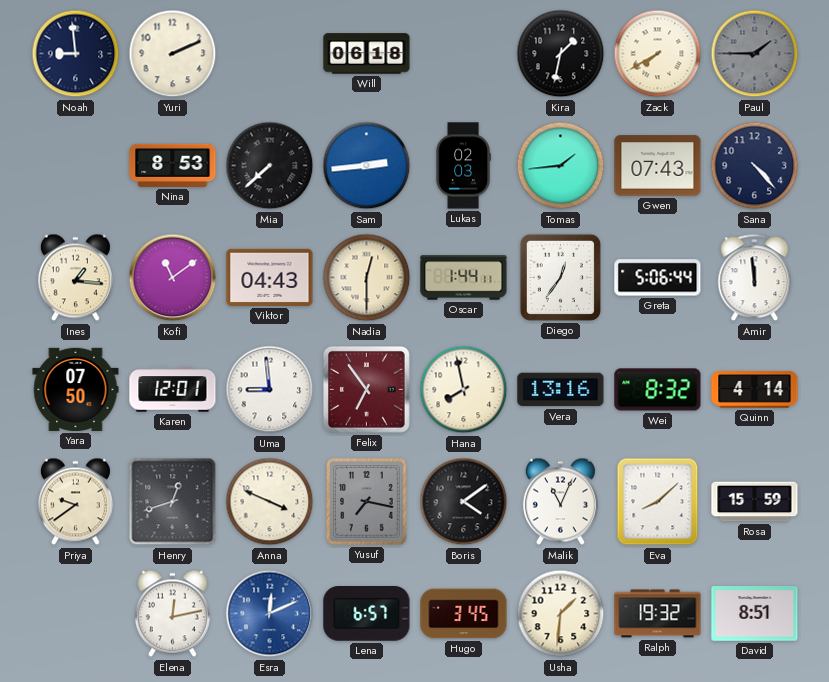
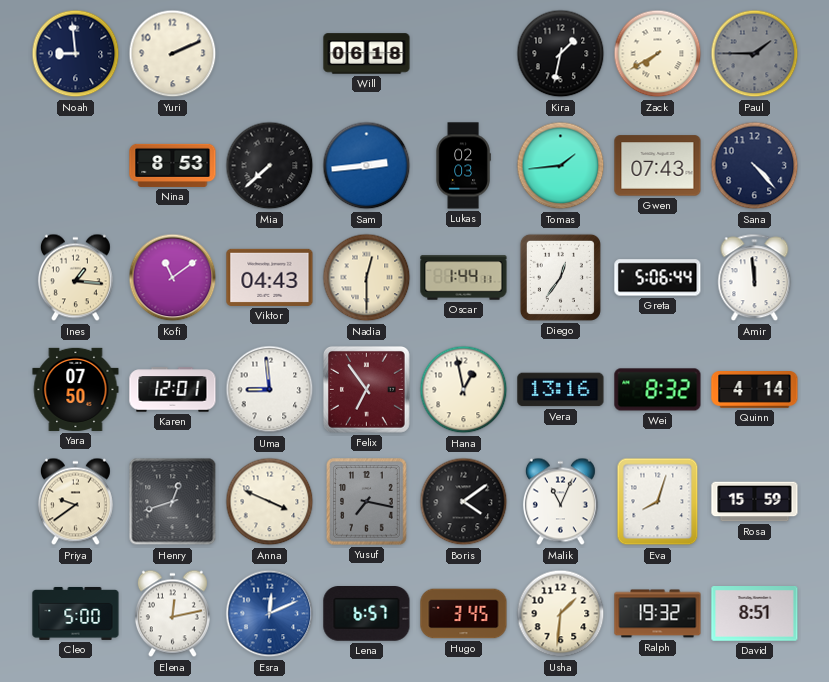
Hana: 7:58 -> 12:58
Eva: 8:08 -> 8:03
Cleo: none -> 5:00
